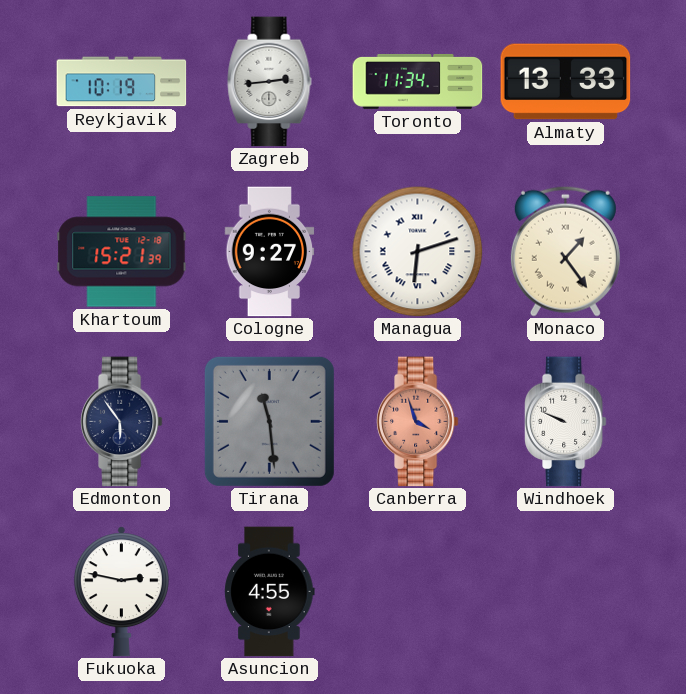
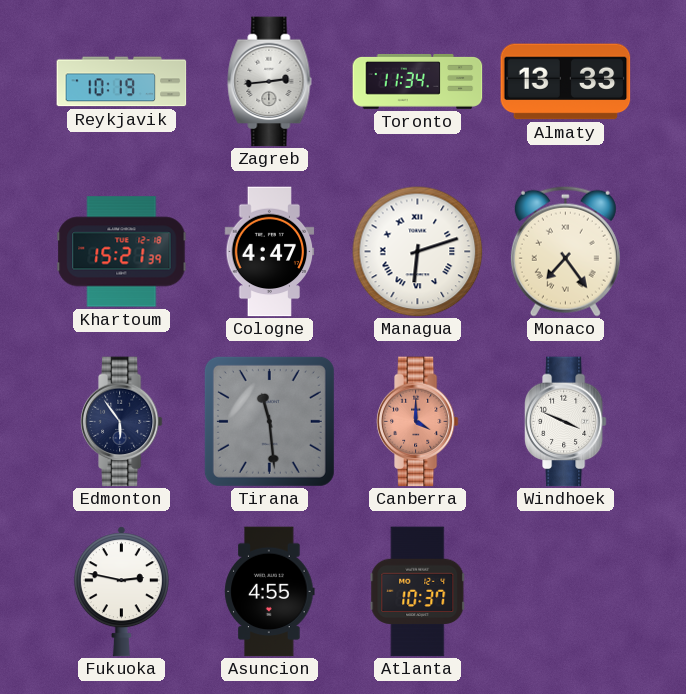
Cologne: 9:27 -> 4:47
Monaco: 1:24 -> 7:24
Canberra: 3:57 -> 4:00
Windhoek: 9:49 -> 3:49
Atlanta: none -> 10:37
